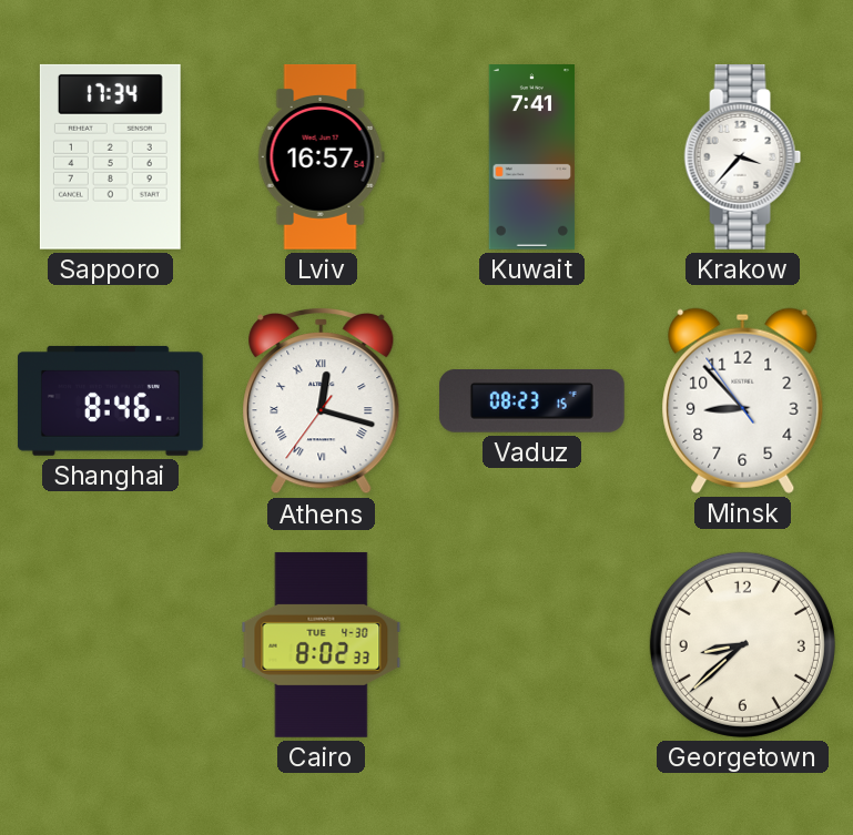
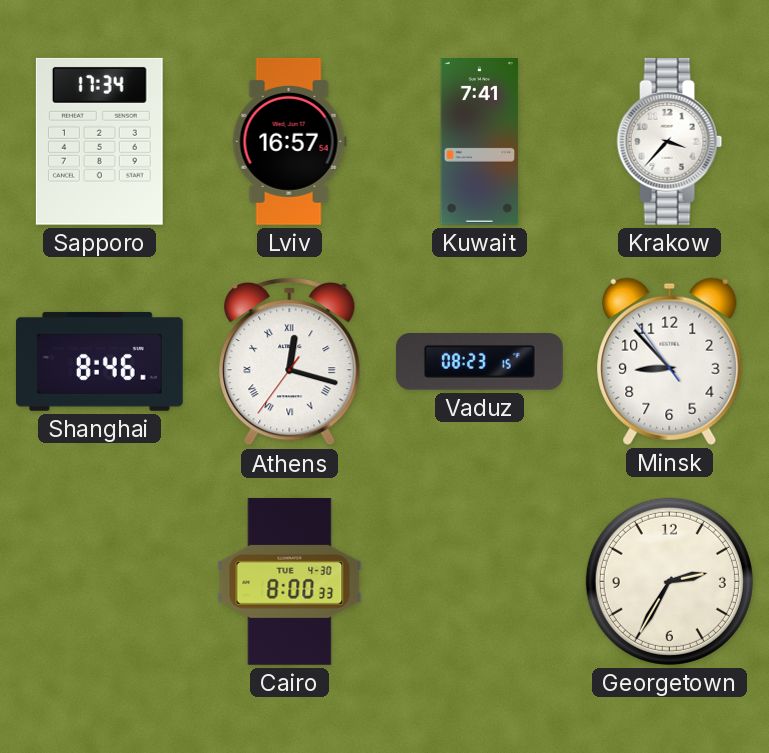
Cairo: 8:02 -> 8:00
Georgetown: 8:38 -> 2:35
